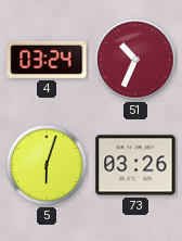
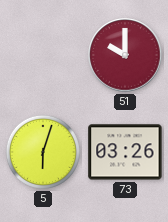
4: 03:24 -> none
51: 10:34 -> 10:00
